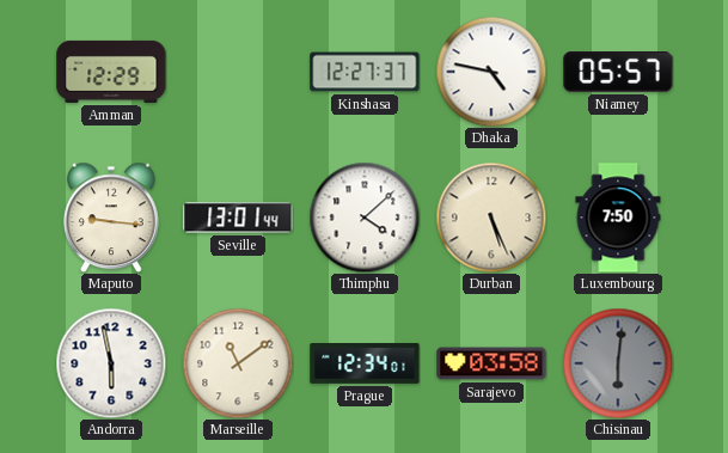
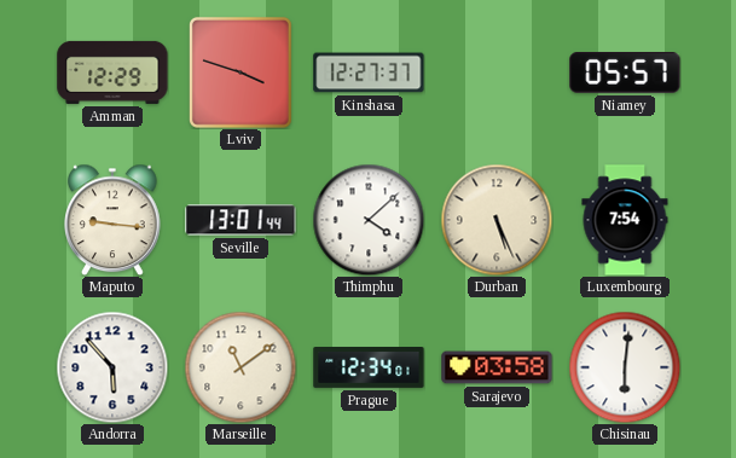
Lviv: none -> 3:48
Dhaka: 4:47 -> none
Luxembourg: 7:50 -> 7:54
Andorra: 5:58 -> 5:53
Chisinau dial: grey -> white
